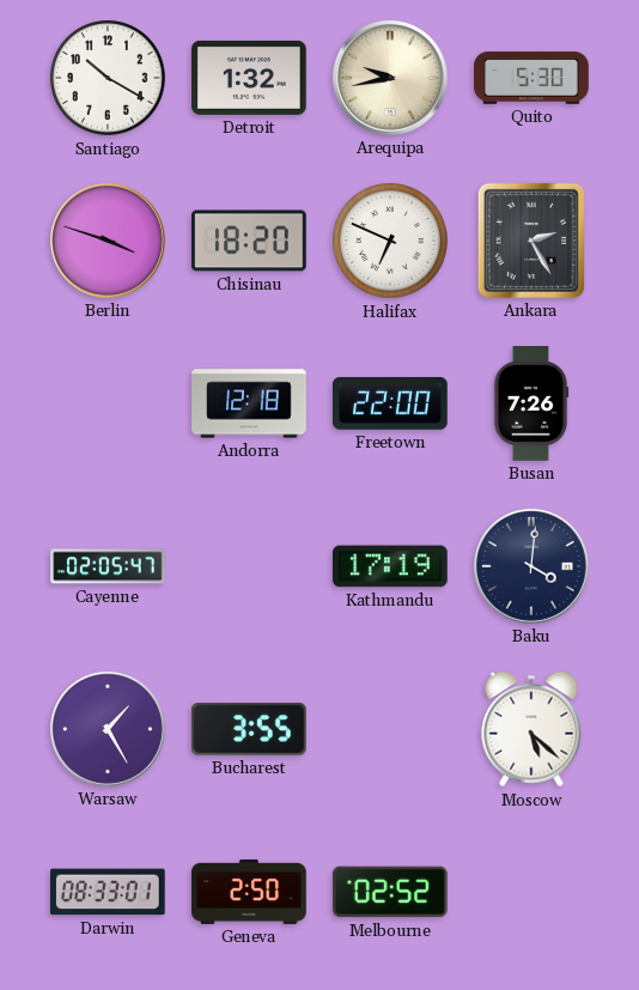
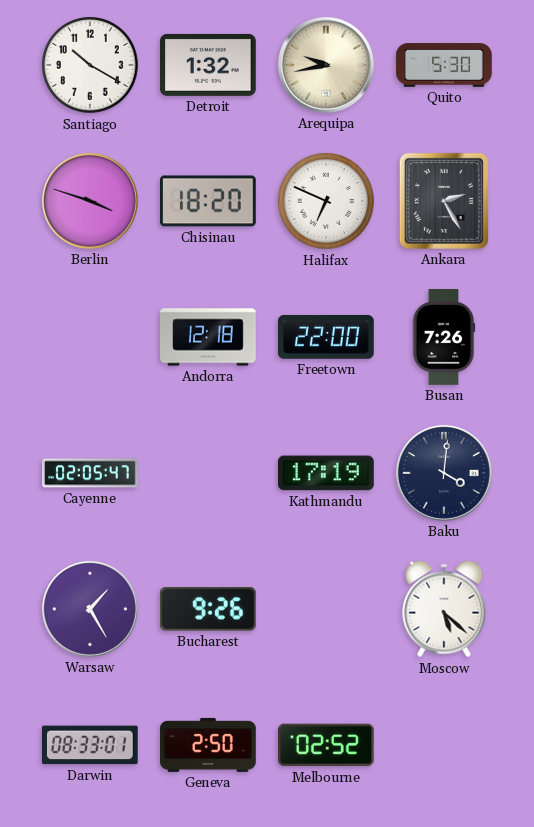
Bucharest: 3:55 -> 9:26
